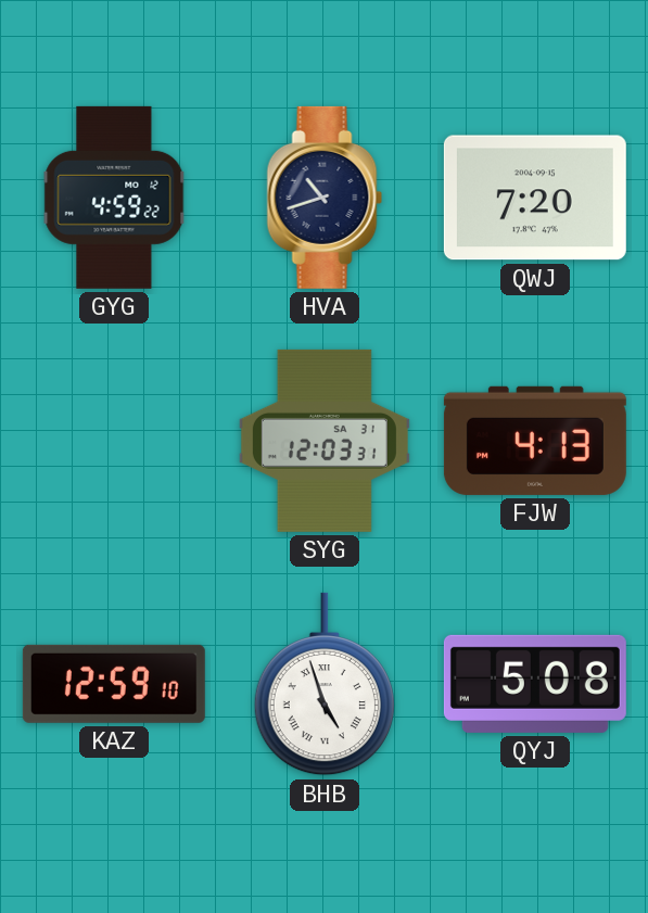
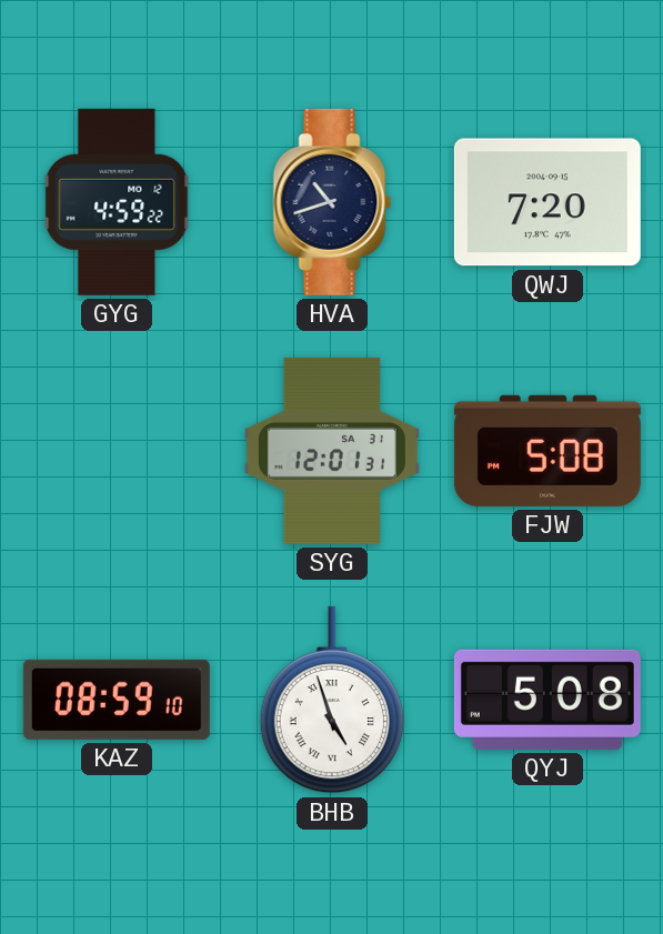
SYG: 12:03 -> 12:01
FJW: 4:13 -> 5:08
KAZ: 12:59 -> 08:59
